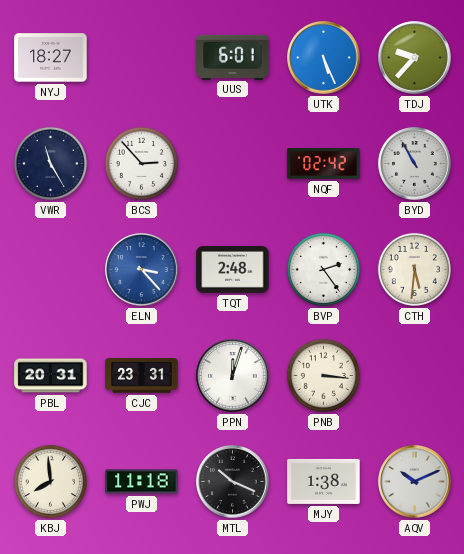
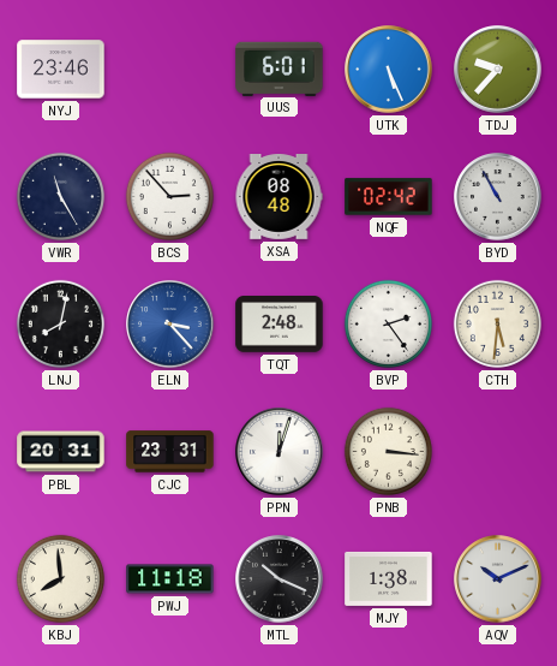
NYJ: 18:27 -> 23:46
XSA: none -> 08:48
LNJ: none -> 8:02
